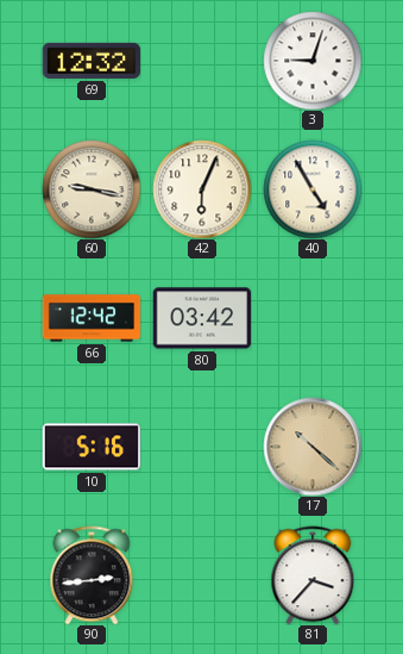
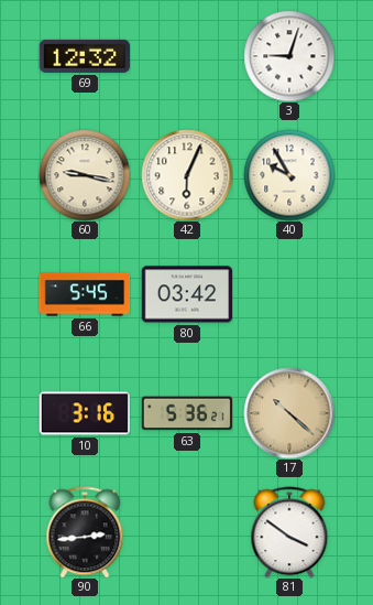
40: 4:55 -> 9:55
66: 12:42 -> 5:45
10: 5:16 -> 3:16
63: none -> 5:36
81: 3:37 -> 3:51
